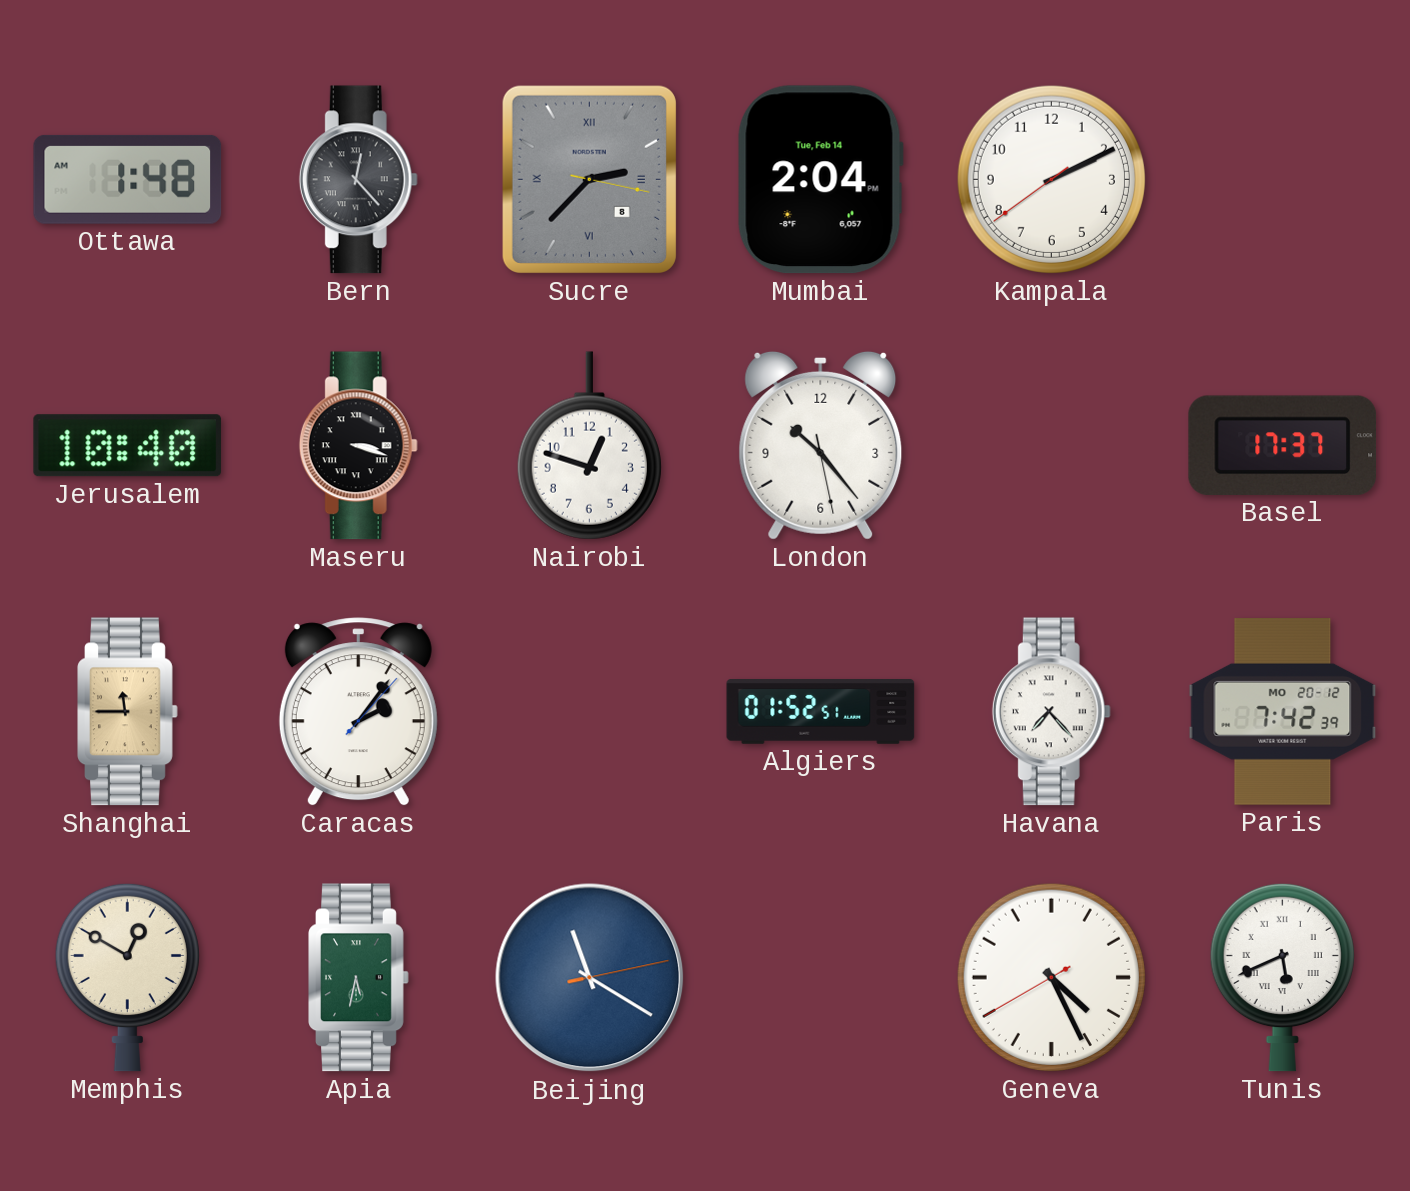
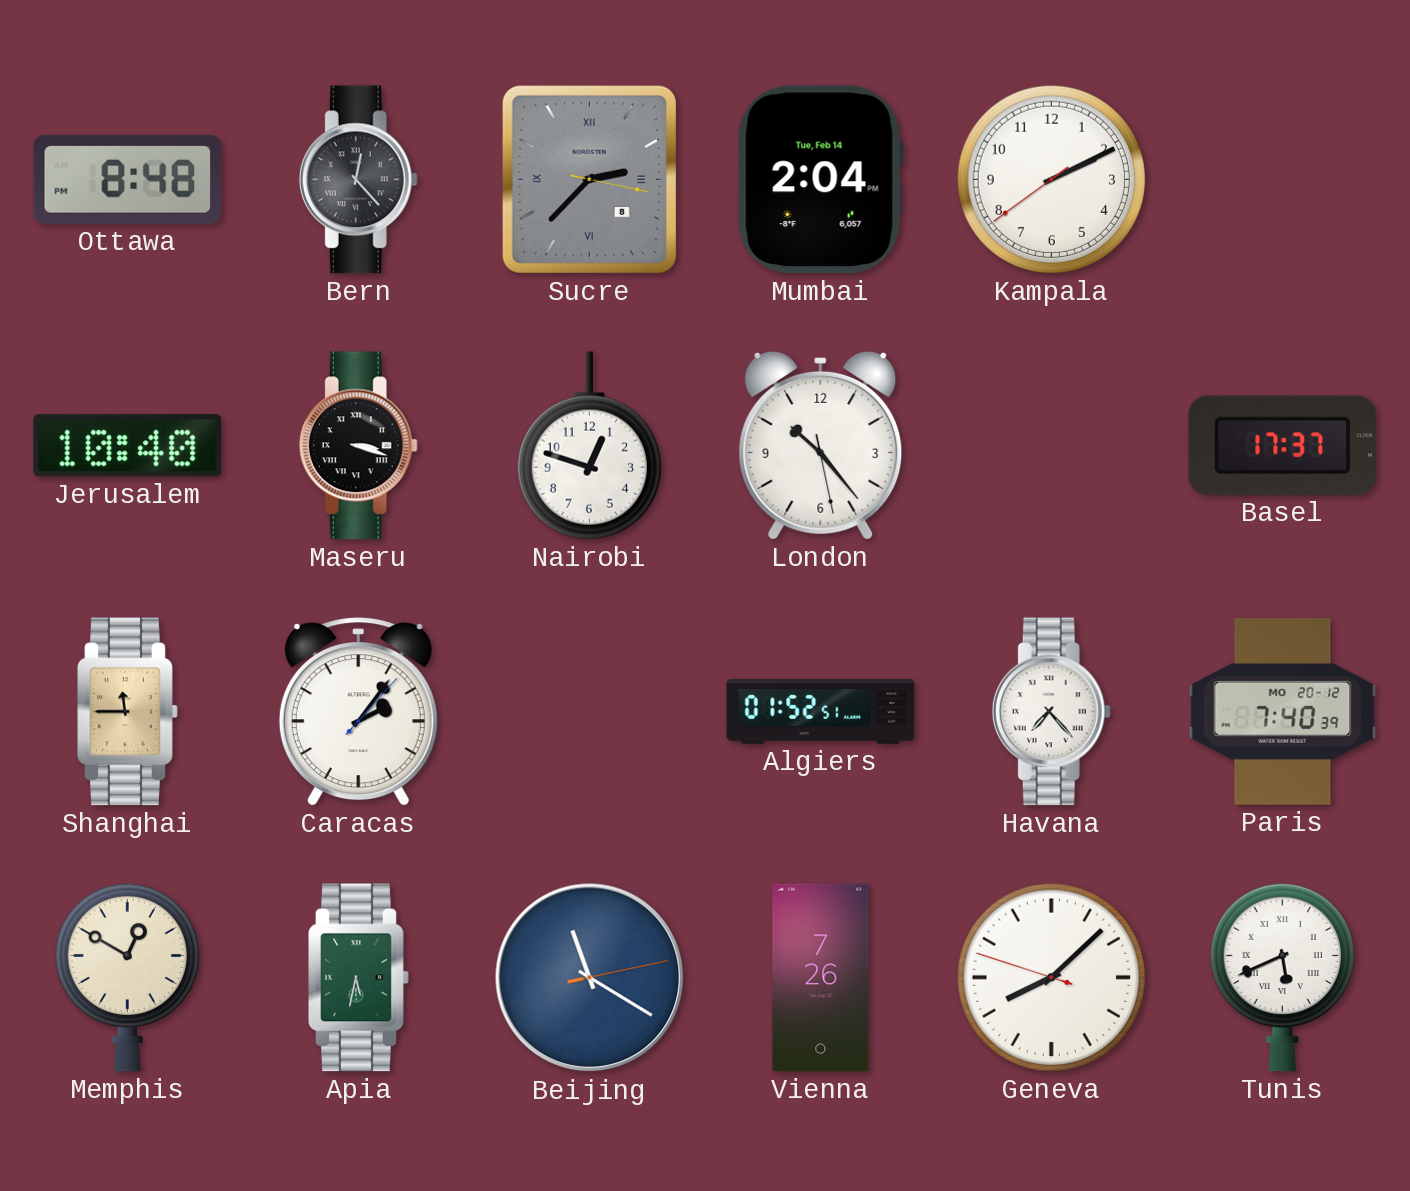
Ottawa: 1:48 -> 8:48
Paris: 7:42 -> 7:40
Vienna: none -> 7:26
Geneva: 4:25 -> 8:07
